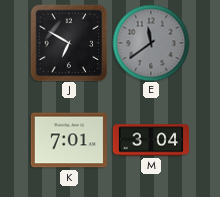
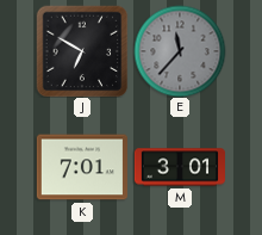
E: 11:39 -> 11:37
M: 3:04 -> 3:01
